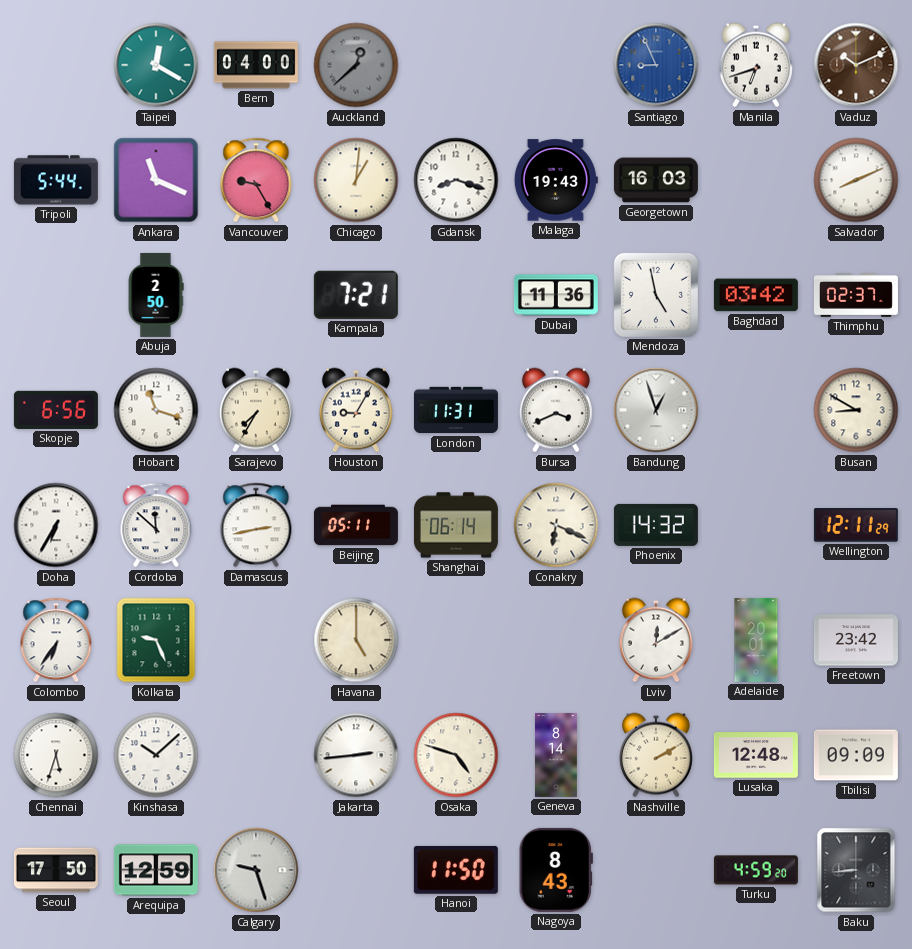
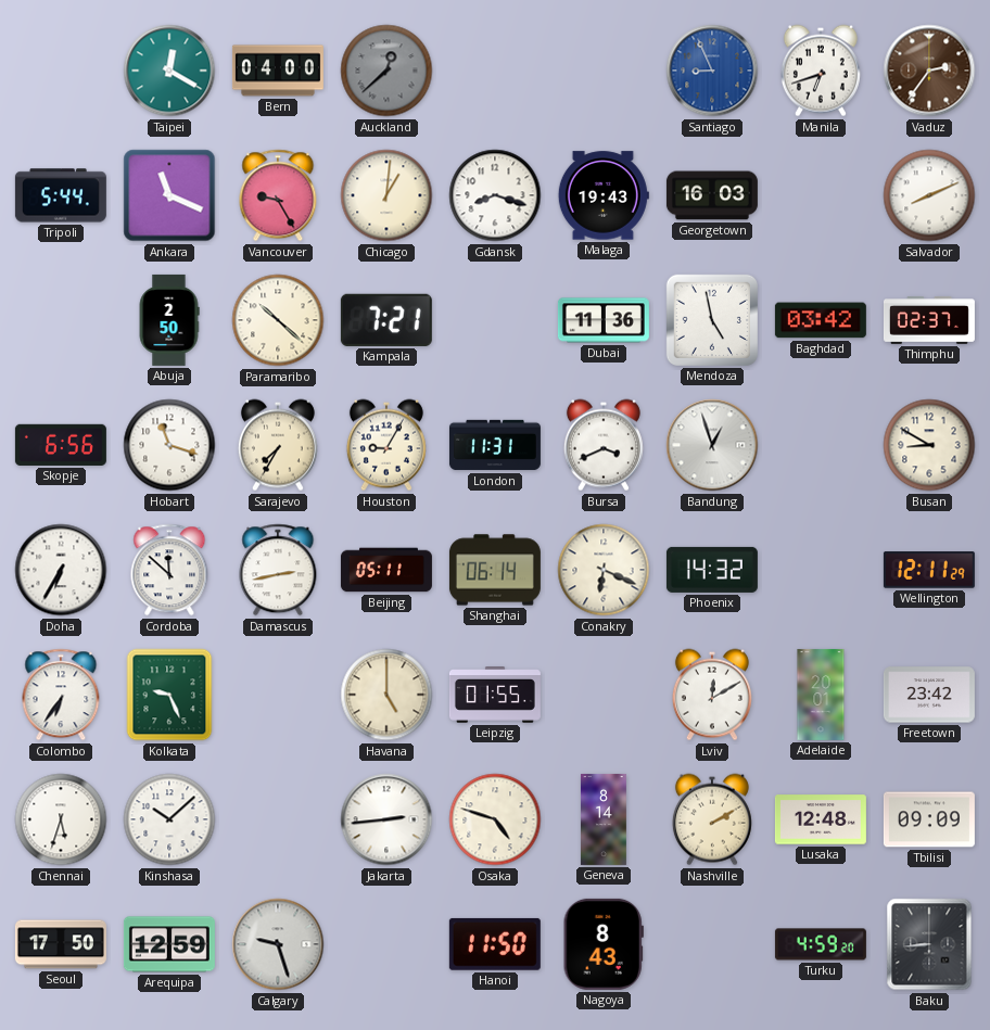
Vaduz: 10:11 -> 2:36
Paramaribo: none -> 10:22
Leipzig: none -> 01:55
